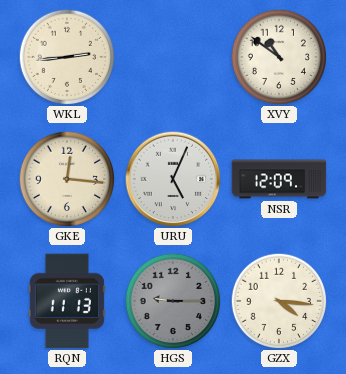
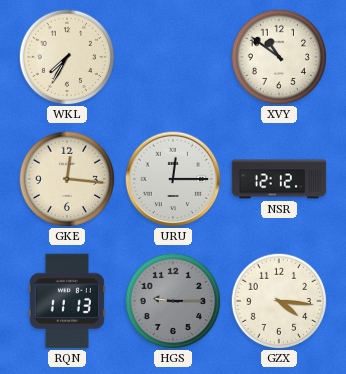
WKL: 2:44 -> 7:35
URU: 5:04 -> 12:15
NSR: 12:09 -> 12:12
